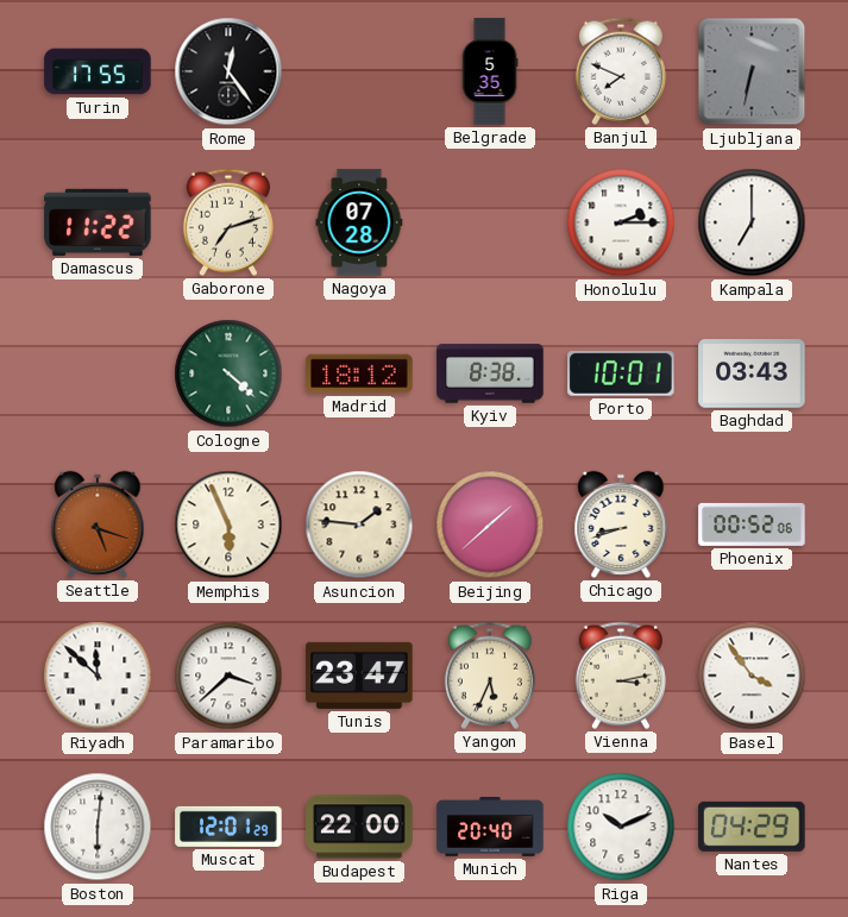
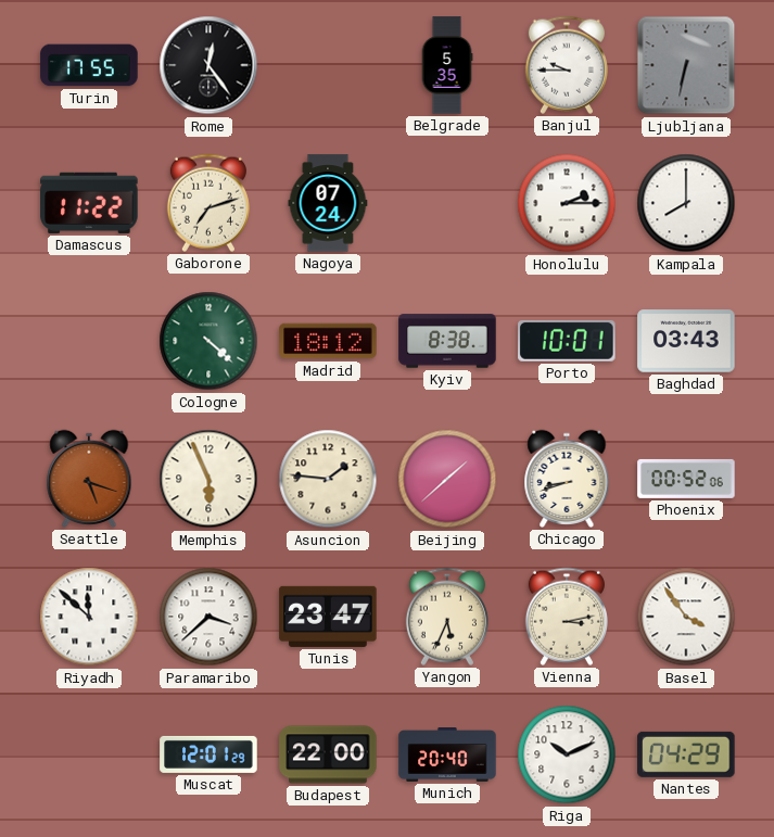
Banjul: 7:49 -> 9:45
Nagoya: 07:28 -> 07:24
Kampala: 7:00 -> 8:00
Boston: 6:01 -> none
